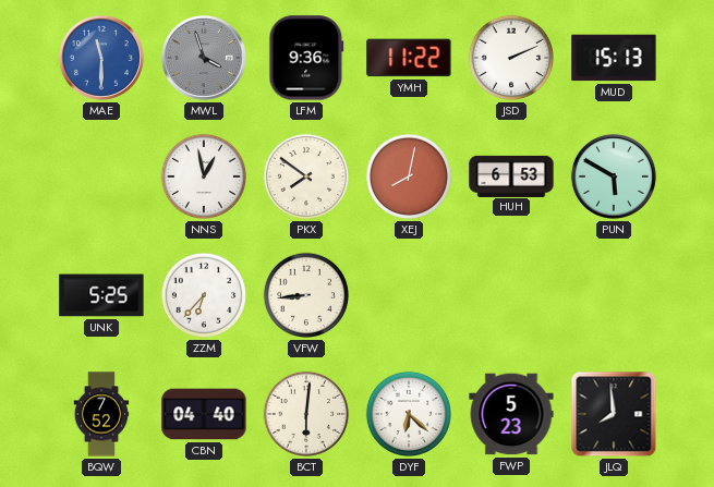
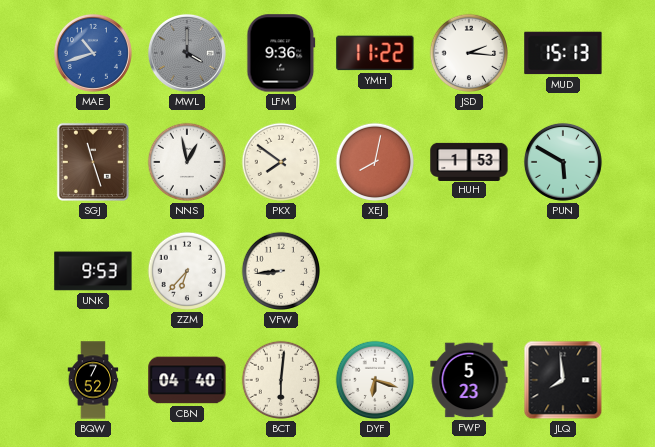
MAE: 11:30 -> 10:42
MWL: 3:57 -> 4:00
JSD: 2:11 -> 2:16
SGJ: none -> 11:27
HUH: 6:53 -> 1:53
UNK: 5:25 -> 9:53
DYF: 6:22 -> 6:18
